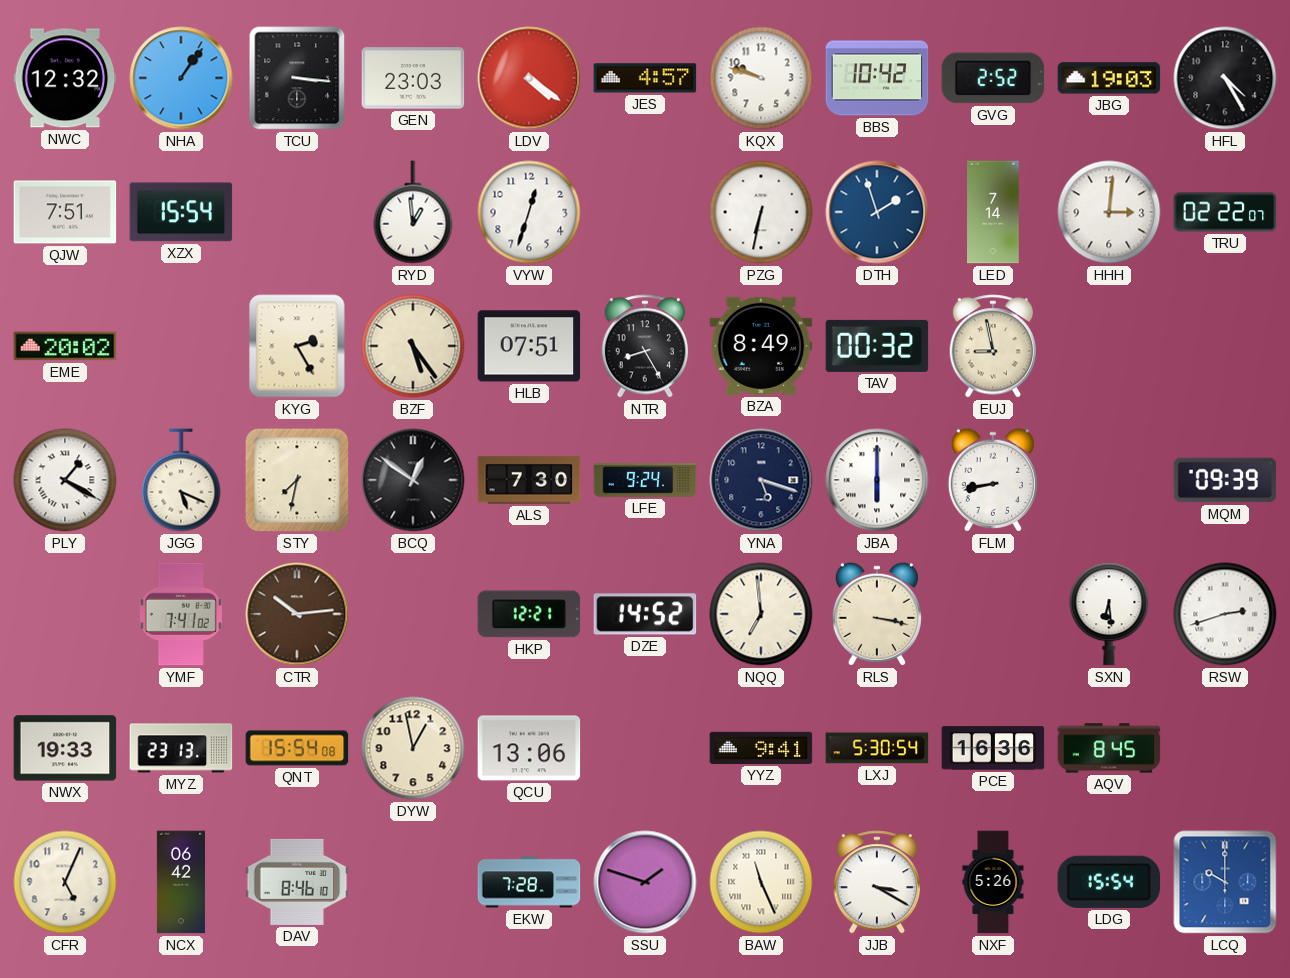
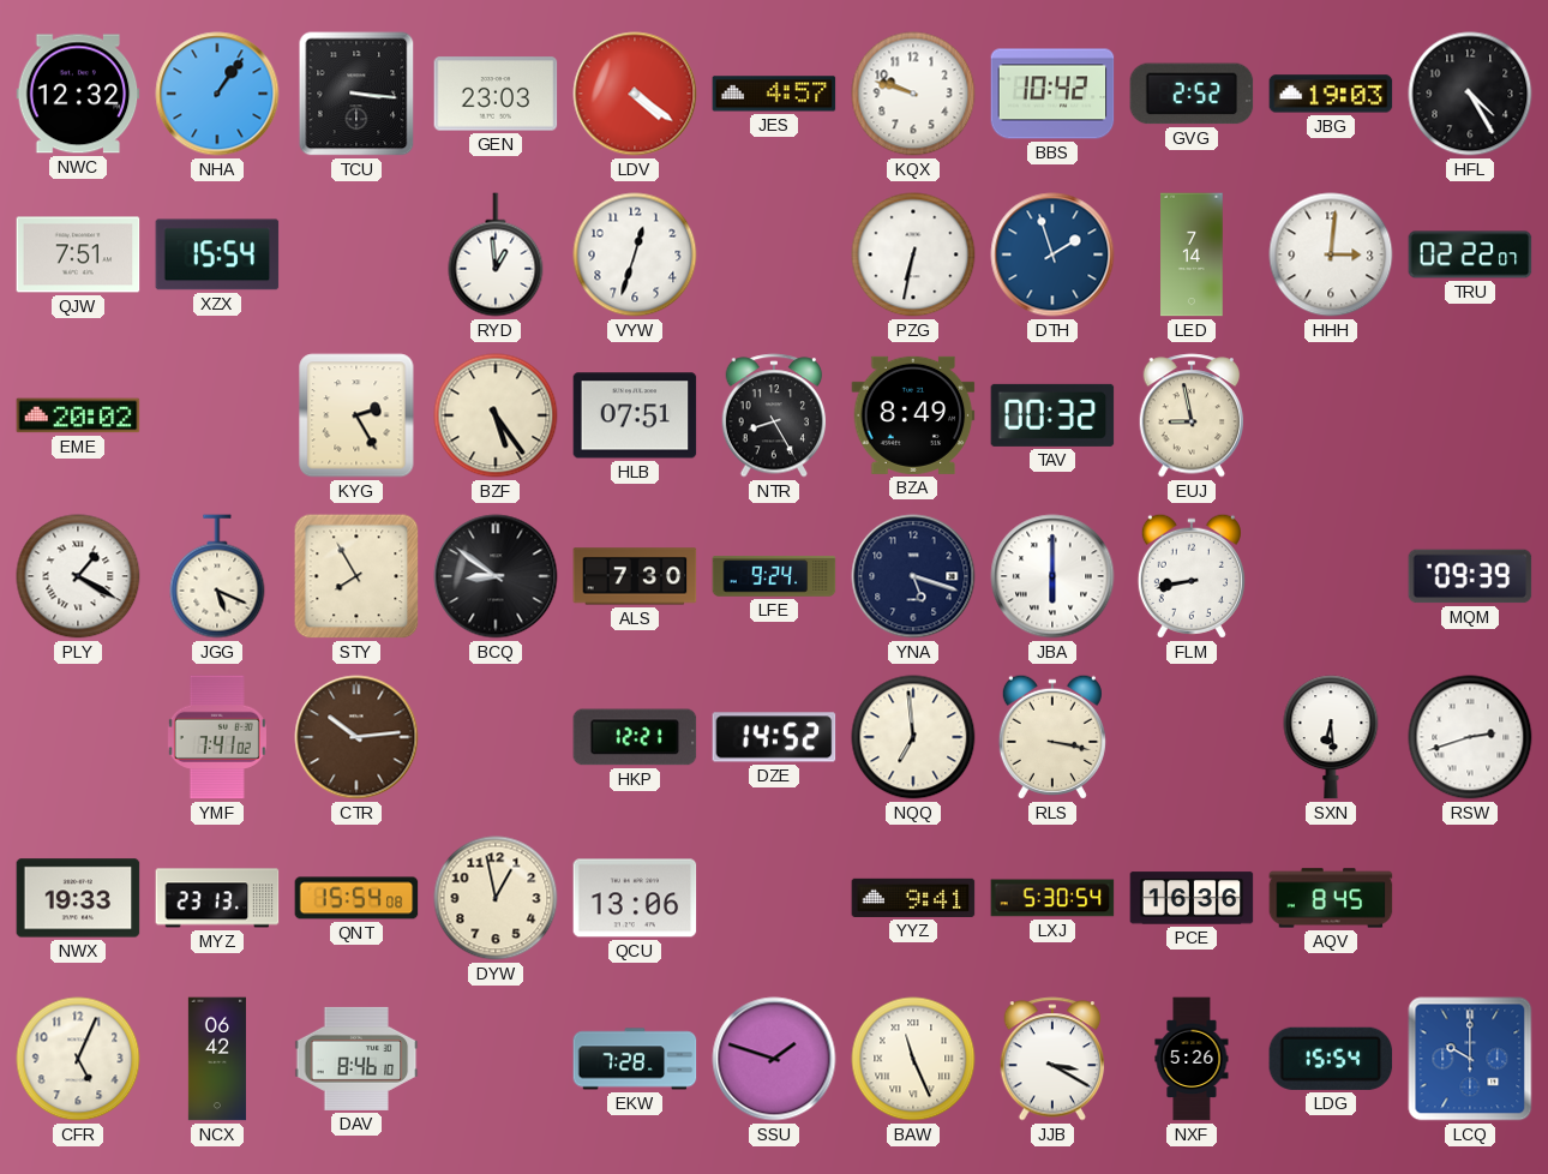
STY: 7:32 -> 7:55
BCQ: 12:51 -> 8:51
